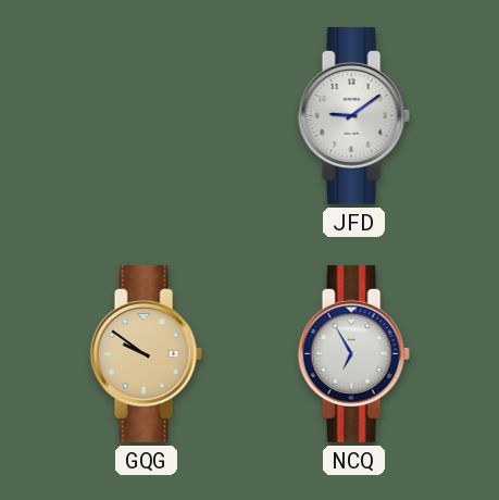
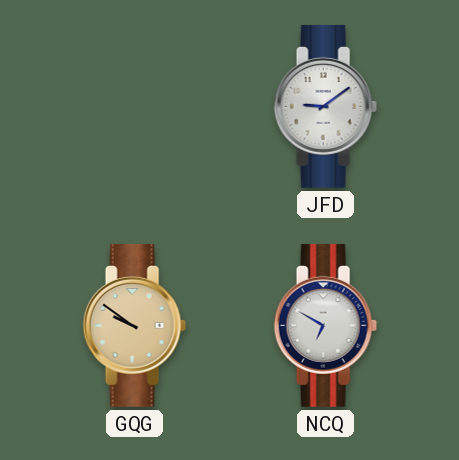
NCQ: 6:55 -> 6:50
